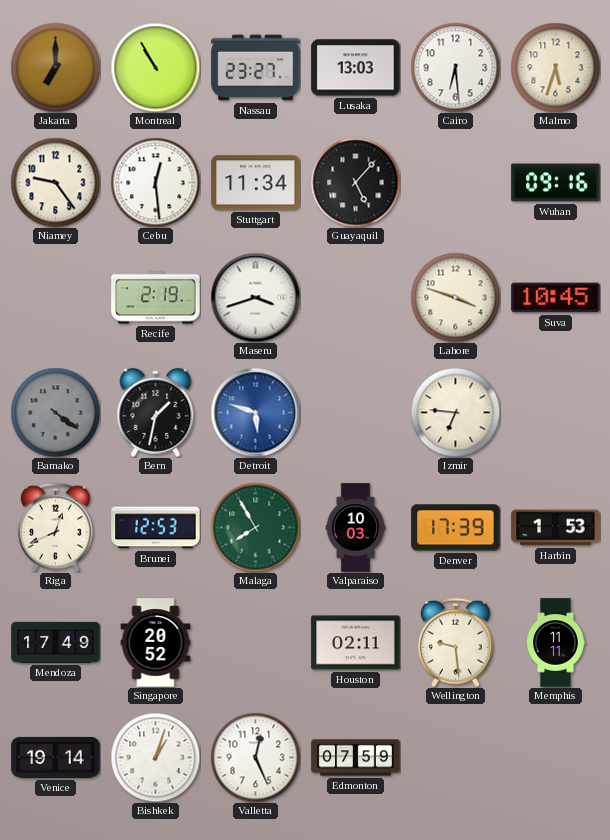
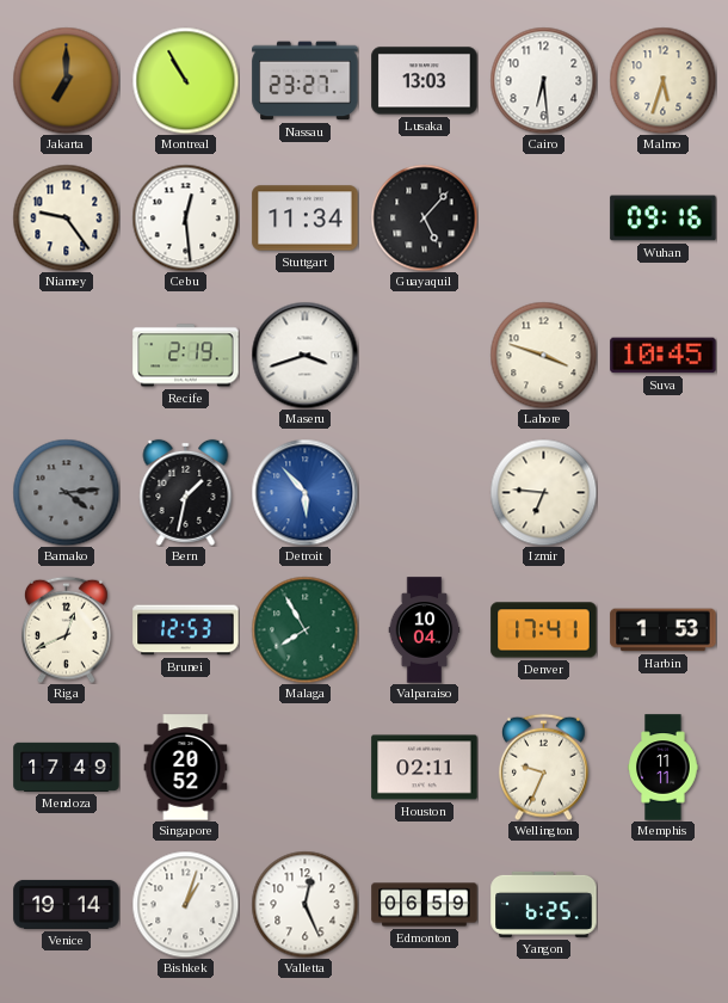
Bamako: 4:21 -> 4:14
Detroit: 5:48 -> 5:53
Valparaiso: 10:03 -> 10:04
Denver: 17:39 -> 17:41
Wellington: 9:29 -> 9:34
Edmonton: 07:59 -> 06:59
Yangon: none -> 6:25
